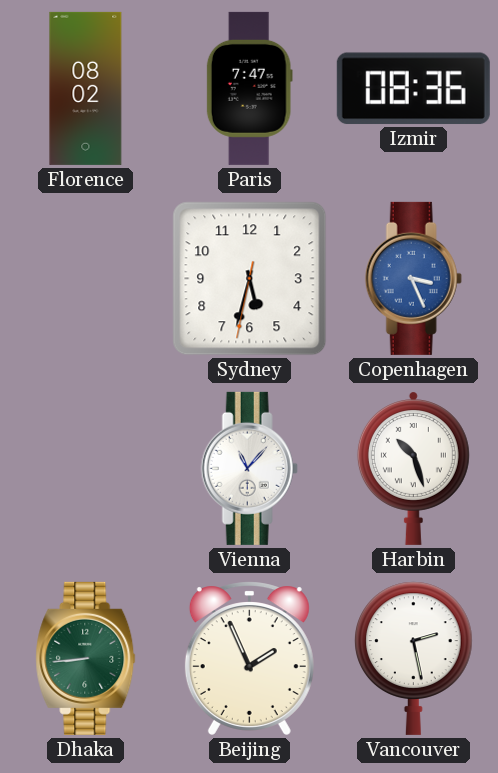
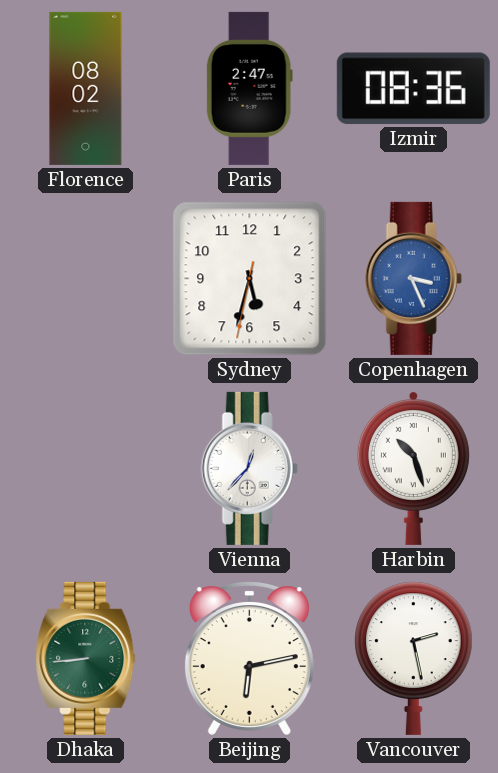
Paris: 7:47 -> 2:47
Vienna: 11:07 -> 12:37
Beijing: 1:56 -> 6:13
